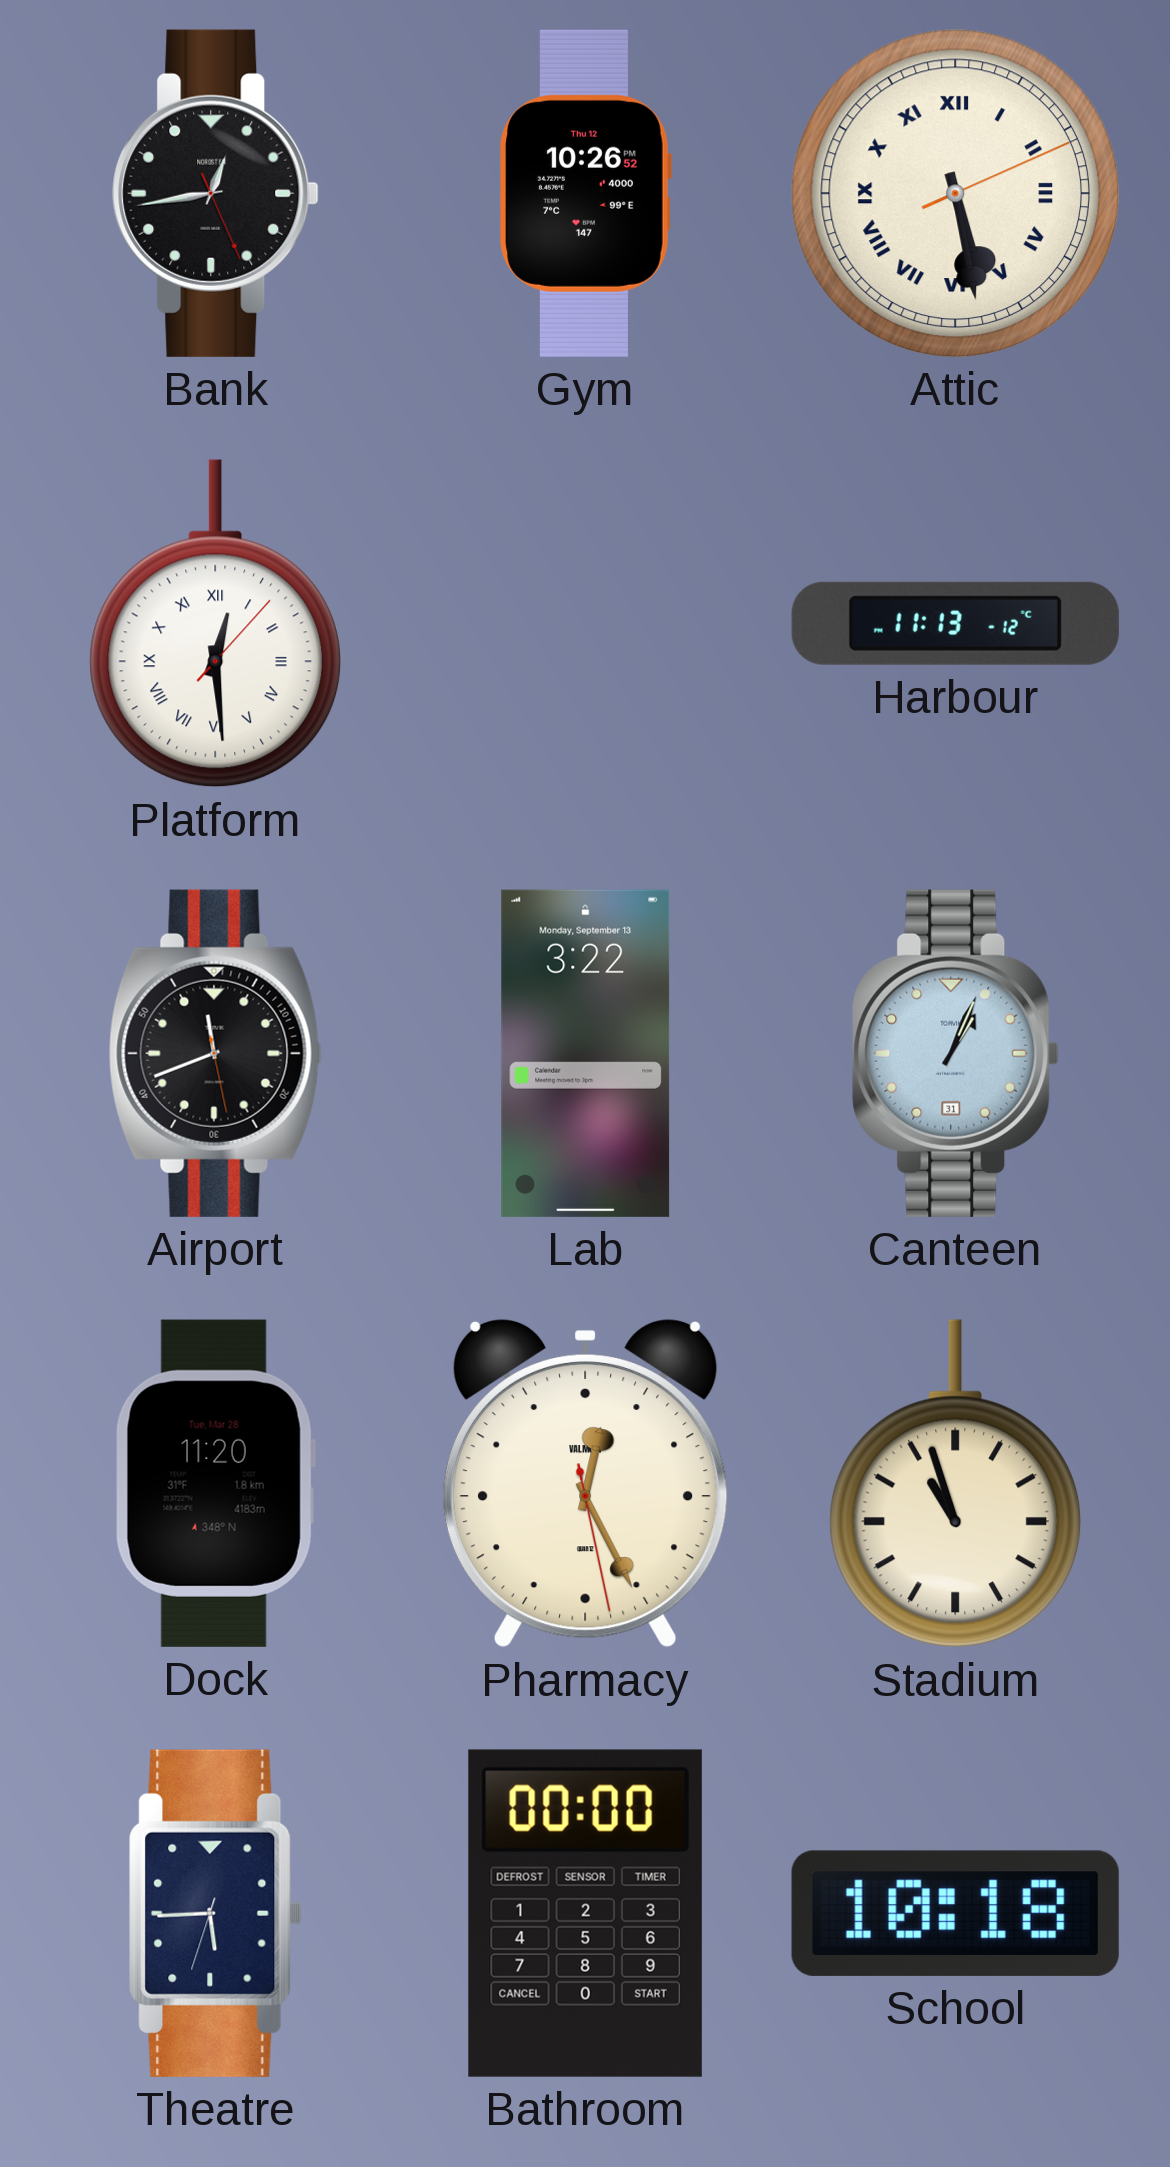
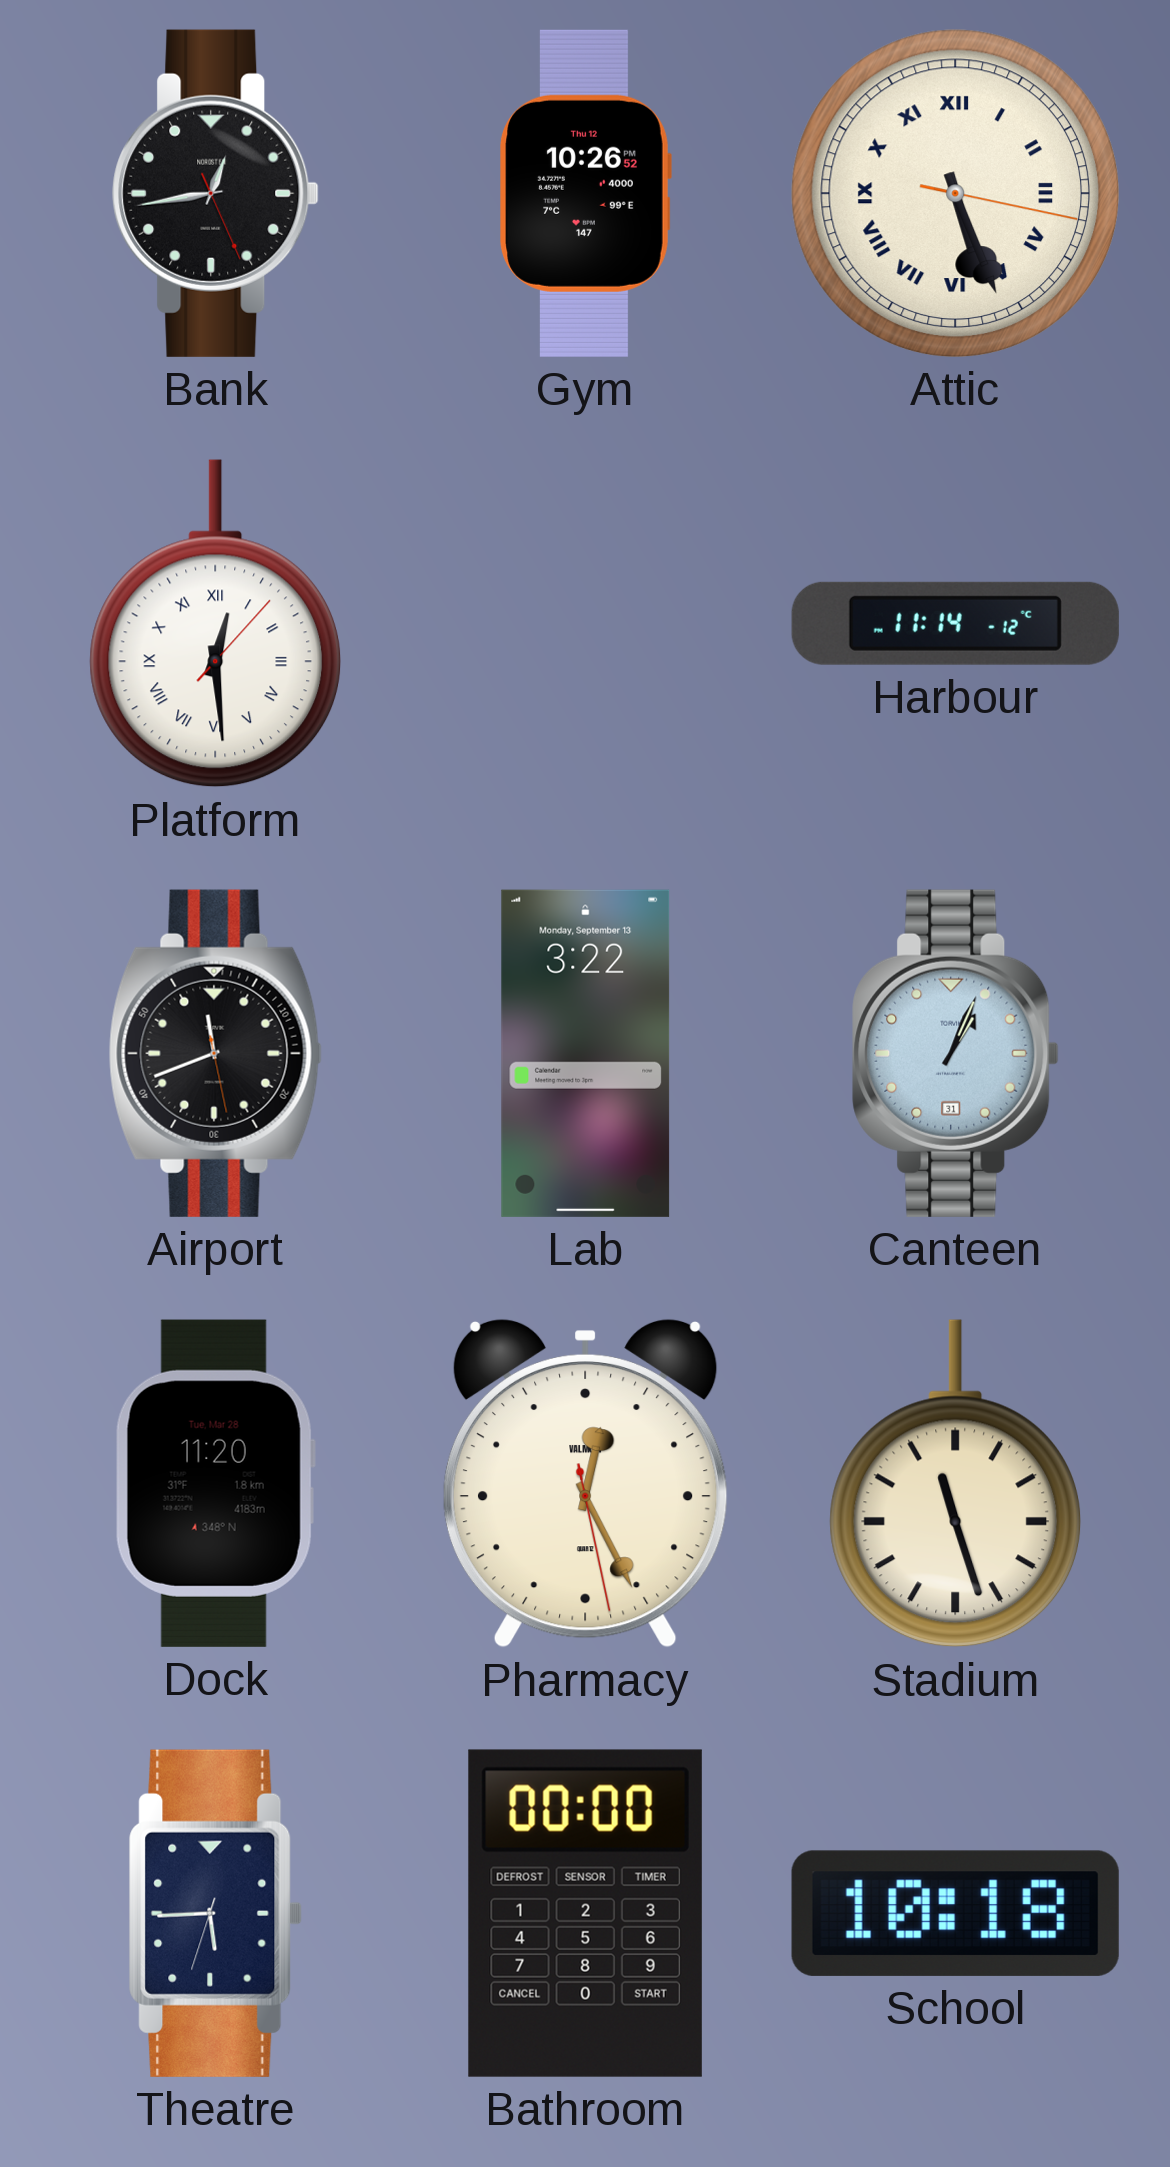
Attic: 5:28 -> 5:26
Harbour: 11:13 -> 11:14
Stadium: 10:57 -> 11:27
